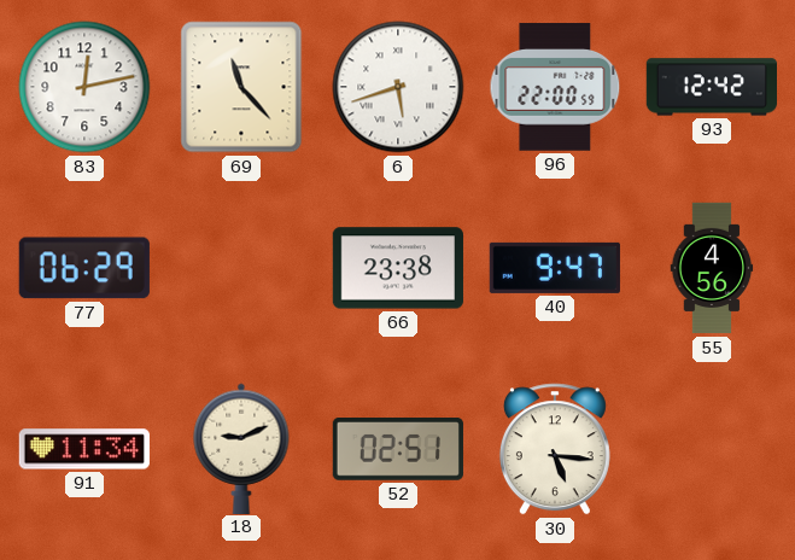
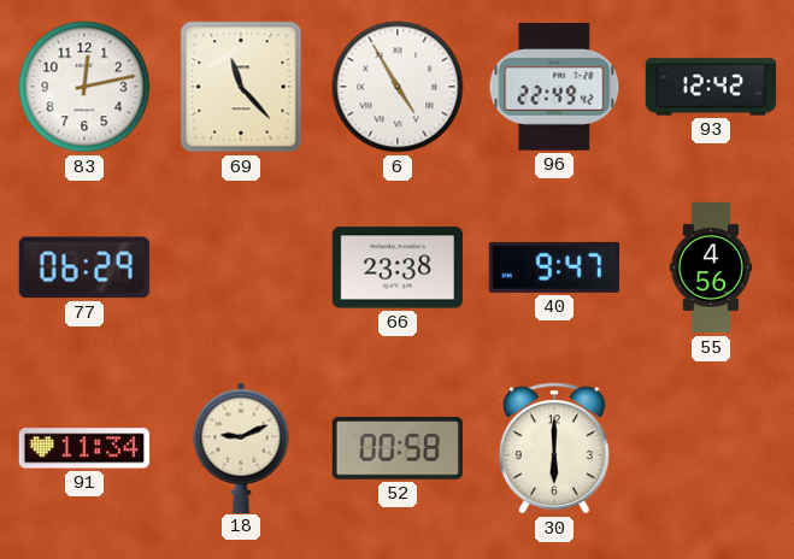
6: 5:42 -> 4:55
96: 22:00 -> 22:49
52: 02:51 -> 00:58
30: 5:16 -> 6:00
